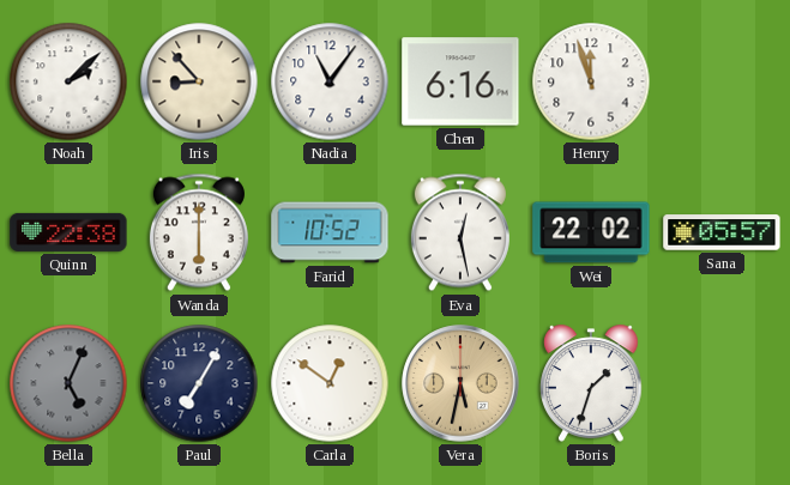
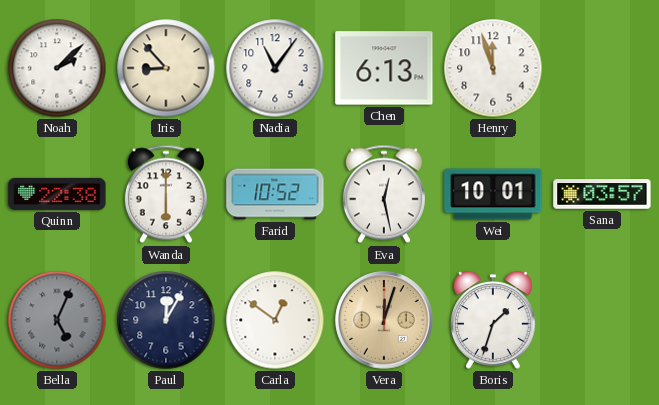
Chen: 6:16 -> 6:13
Wei: 22:02 -> 10:01
Sana: 05:57 -> 03:57
Paul: 7:05 -> 12:05
Vera: 5:32 -> 12:03
